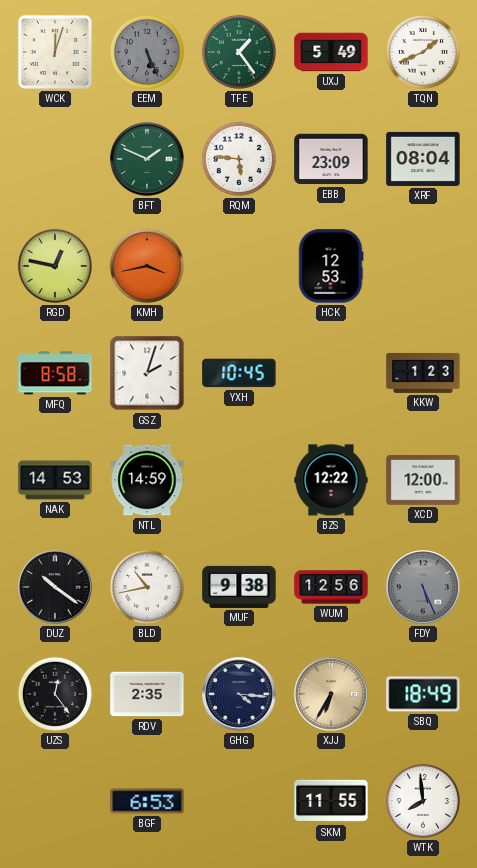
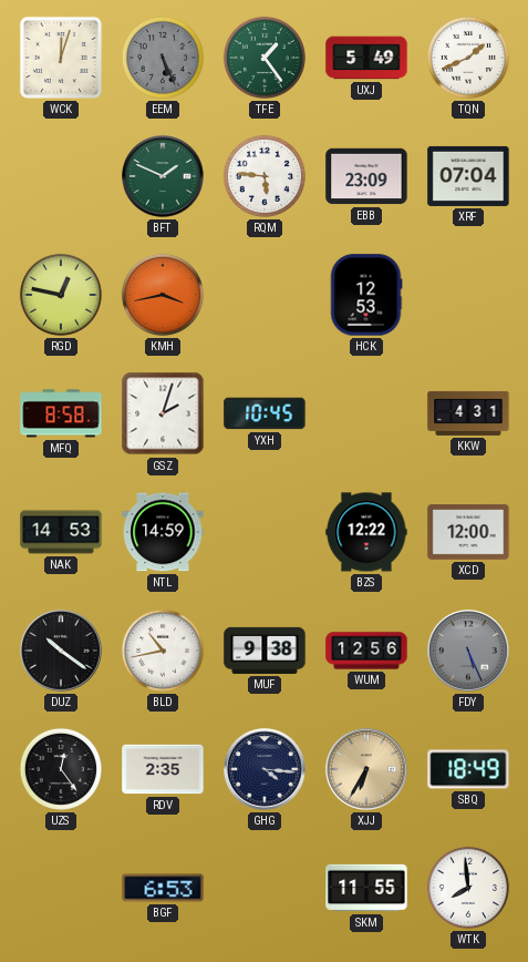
XRF: 08:04 -> 07:04
KKW: 1:23 -> 4:31
